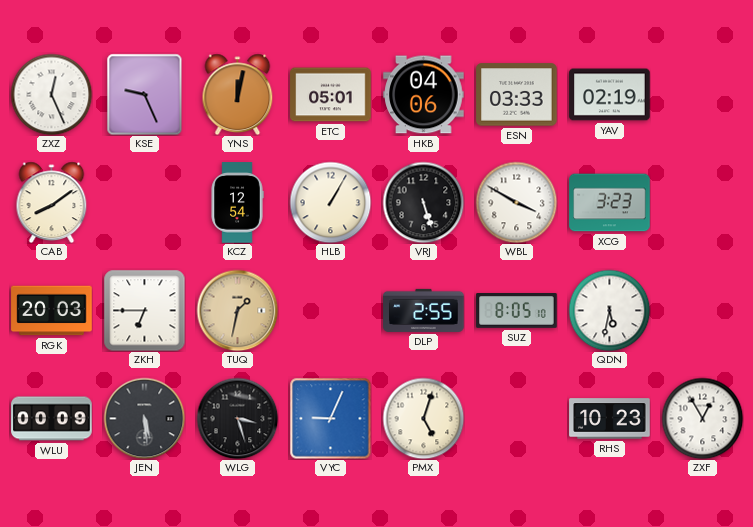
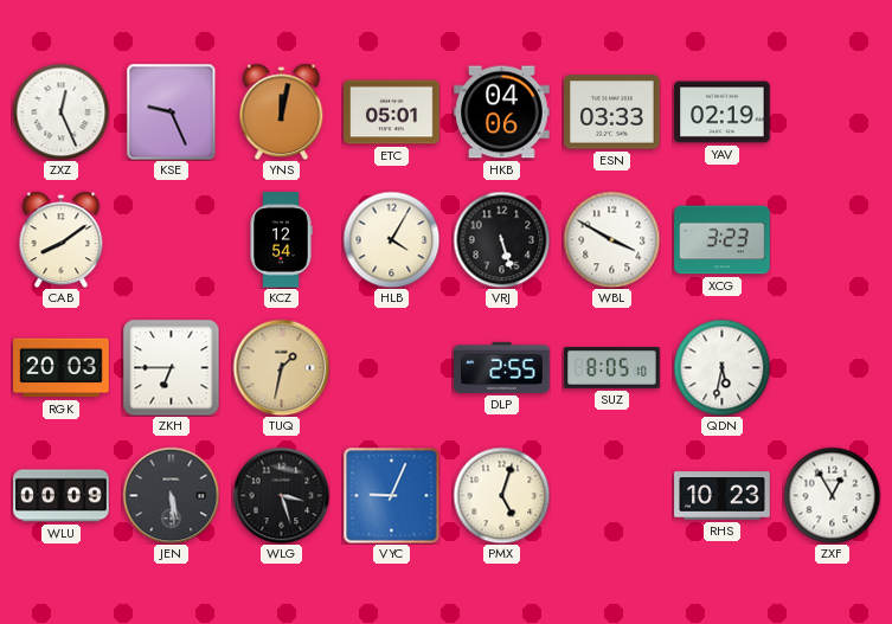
HLB: 1:05 -> 4:05
